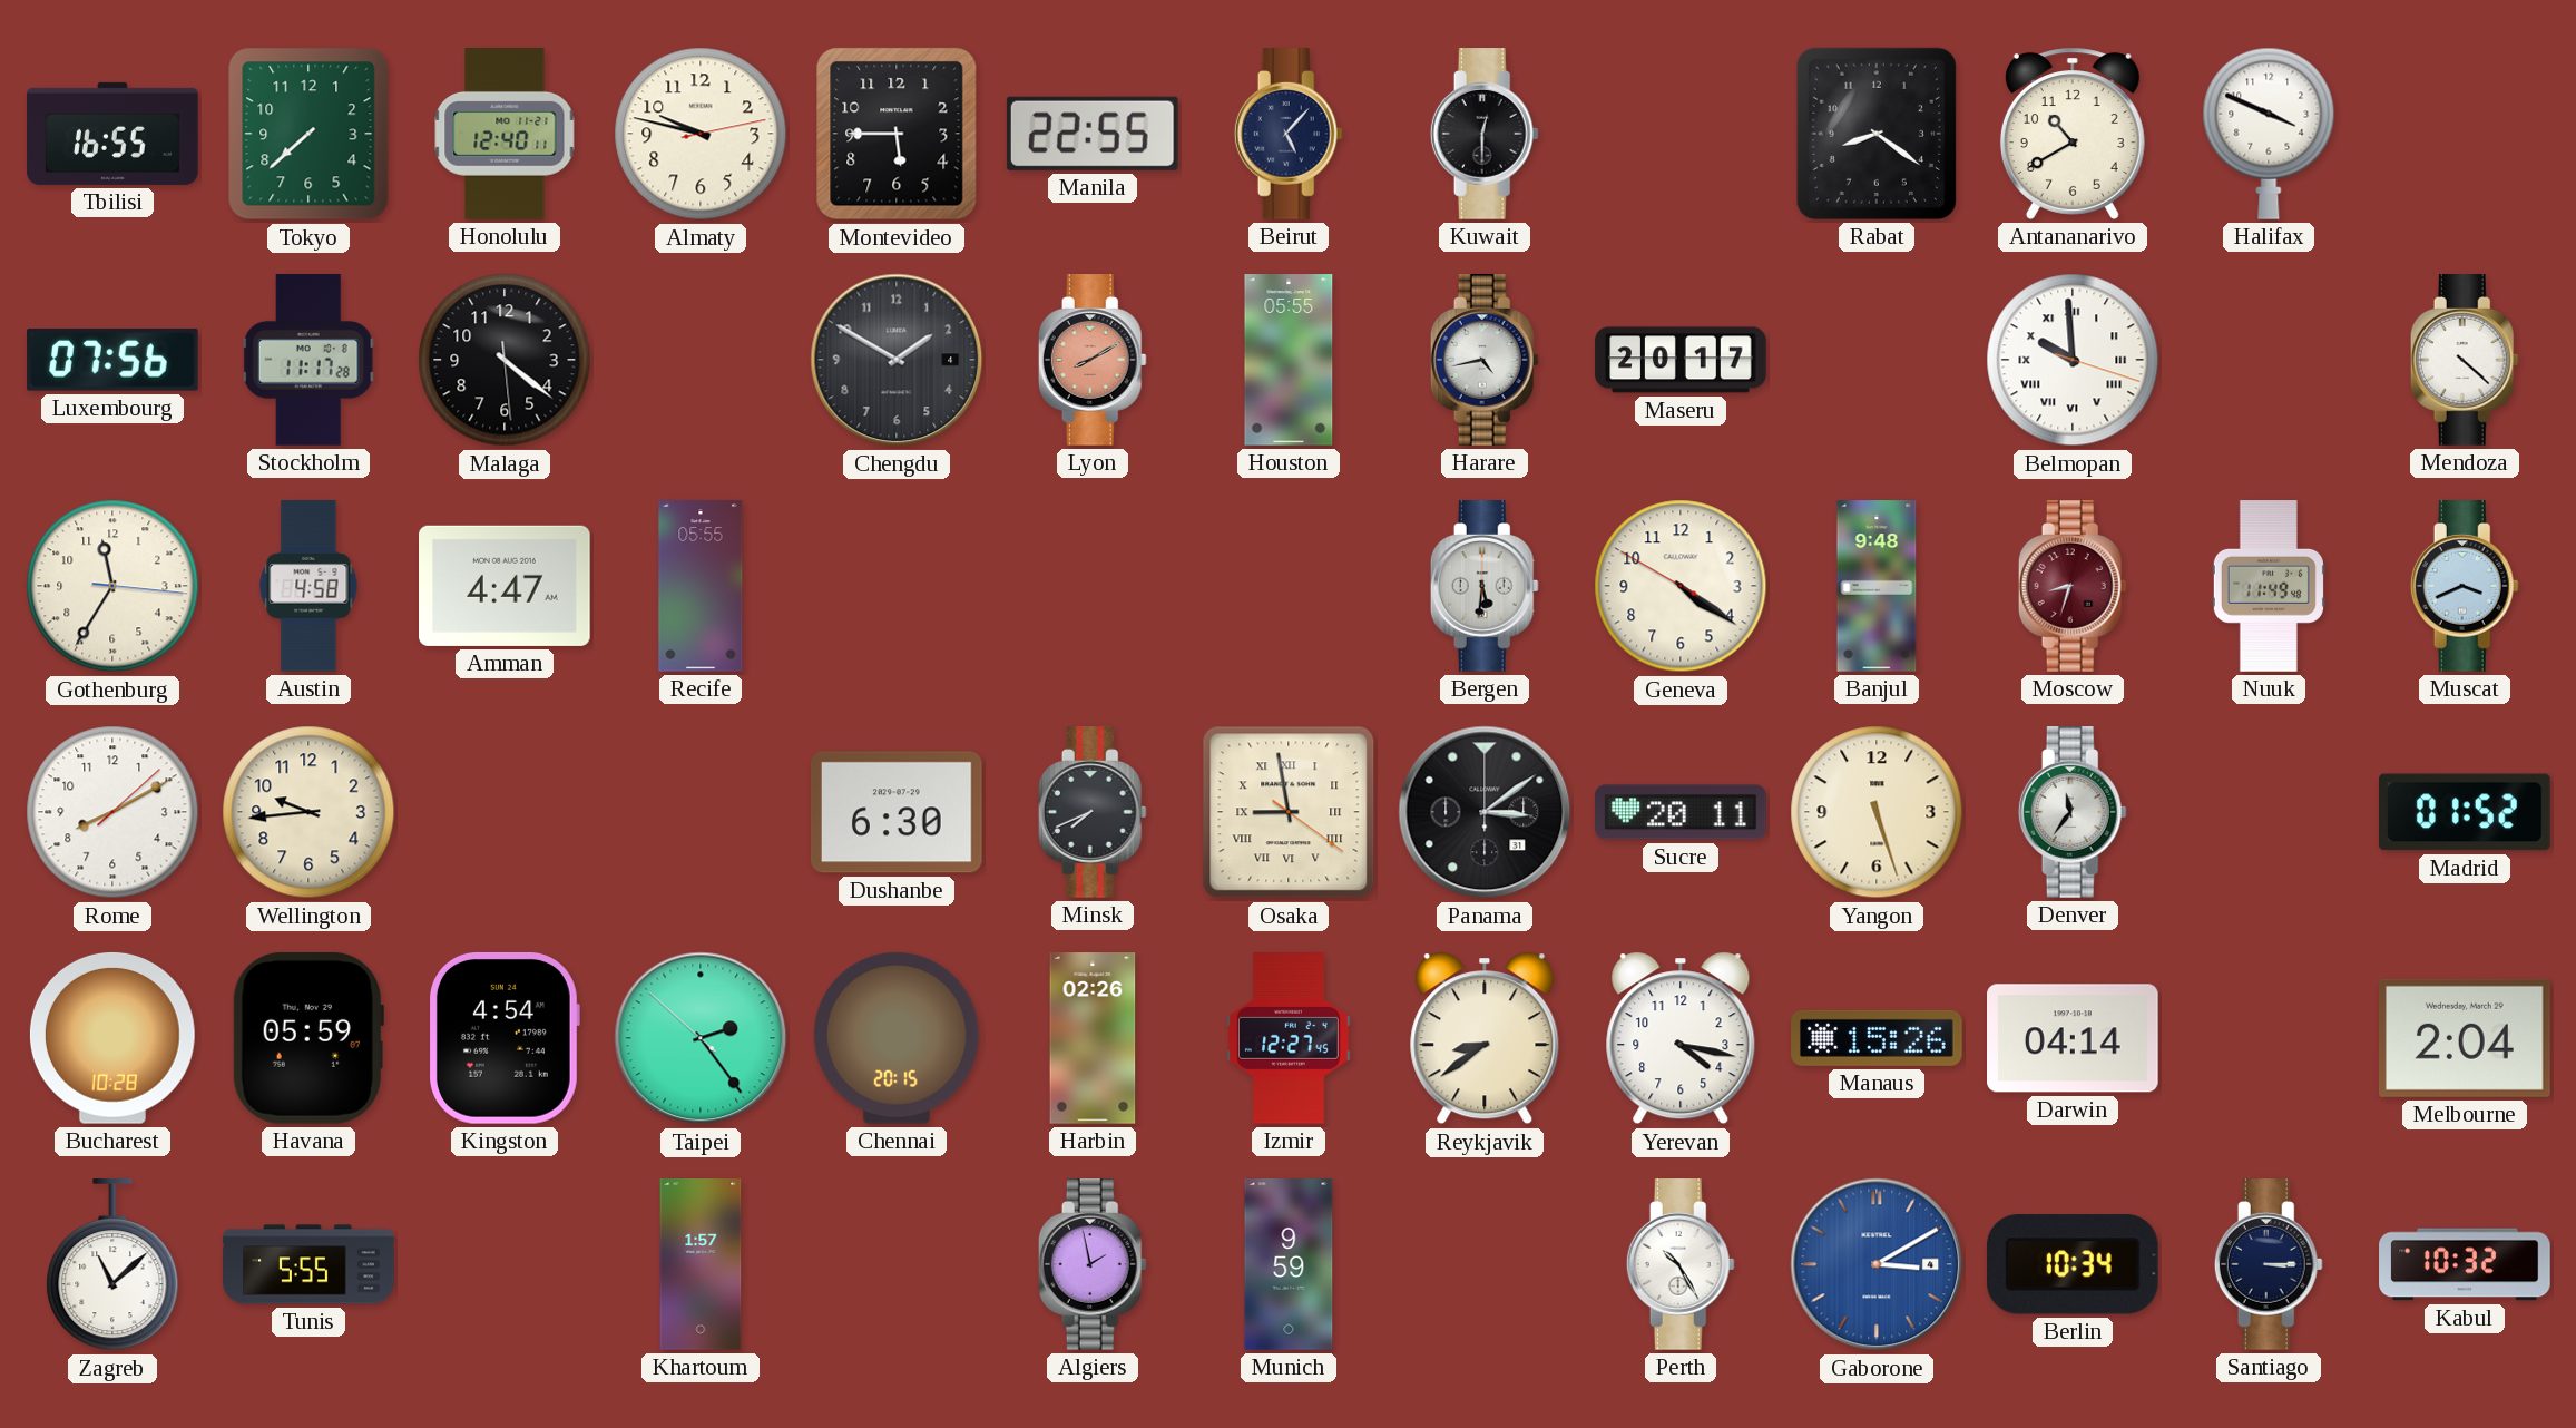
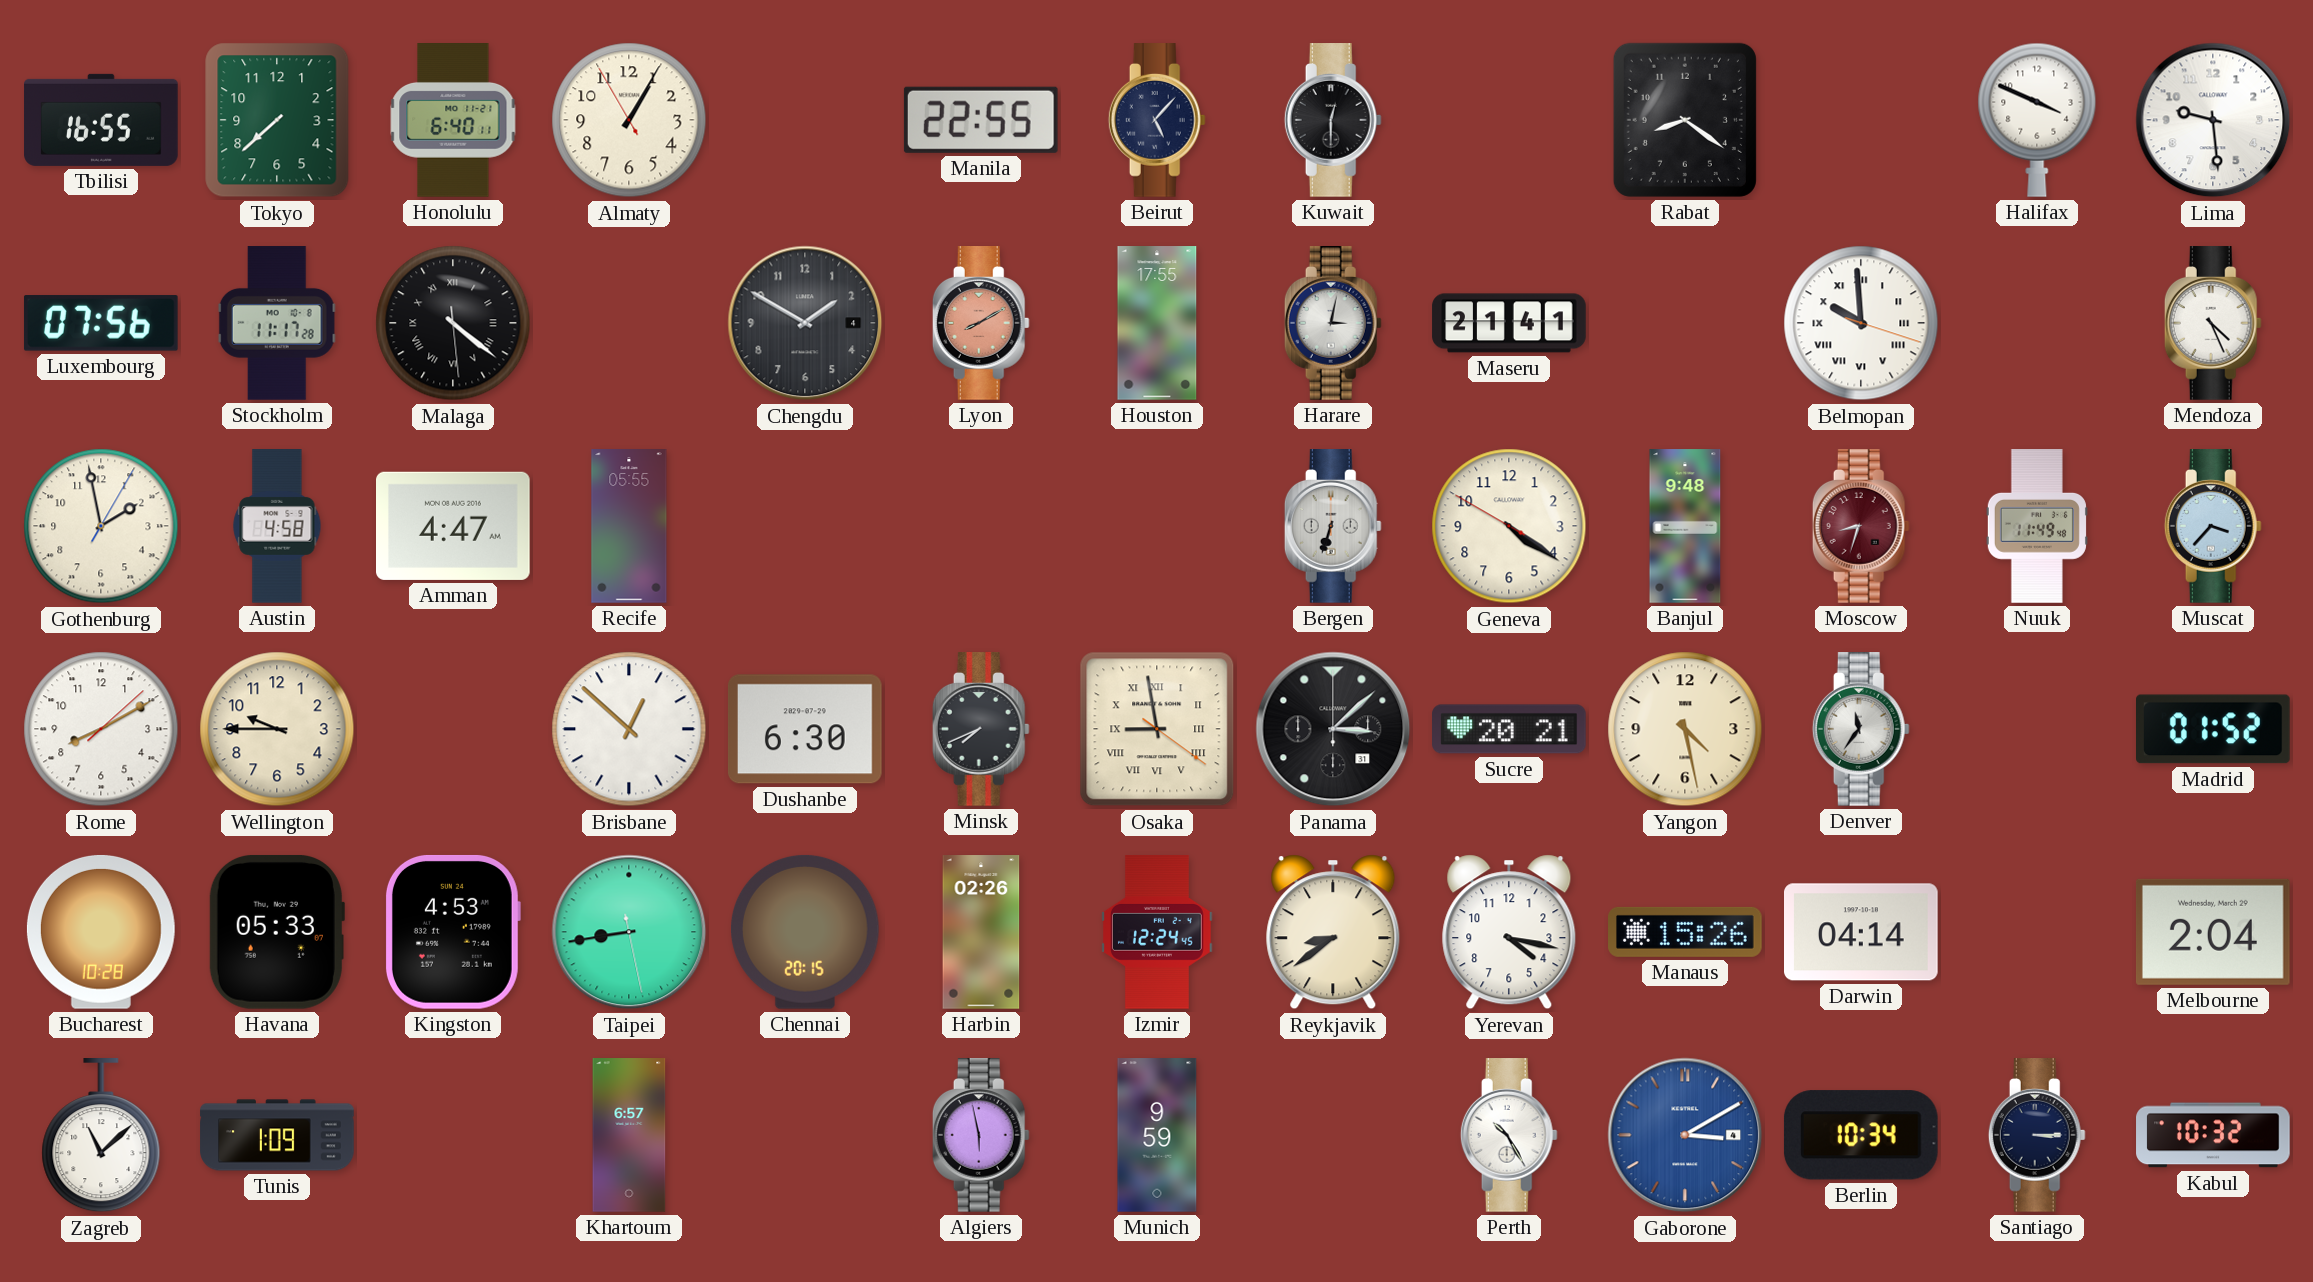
Honolulu: 12:40 -> 6:40
Almaty: 9:47 -> 1:04
Montevideo: 5:45 -> none
Antananarivo: 10:40 -> none
Lima: none -> 9:29
Malaga numerals: Arabic -> Roman
Houston: 05:55 -> 17:55
Harare: 4:43 -> 3:02
Maseru: 20:17 -> 21:41
Mendoza: 4:22 -> 4:26
Gothenburg: 11:35 -> 1:58
Bergen: 5:31 -> 6:33
Muscat: 3:41 -> 3:37
Wellington: 9:44 -> 9:45
Brisbane: none -> 12:52
Panama: 3:09 -> 3:08
Sucre: 20:11 -> 20:21
Yangon: 5:27 -> 4:28
Havana: 05:59 -> 05:33
Kingston: 4:54 -> 4:53
Taipei: 2:23 -> 8:43
Izmir: 12:27 -> 12:24
Tunis: 5:55 -> 1:09
Khartoum: 1:57 -> 6:57
Algiers: 1:58 -> 5:58
